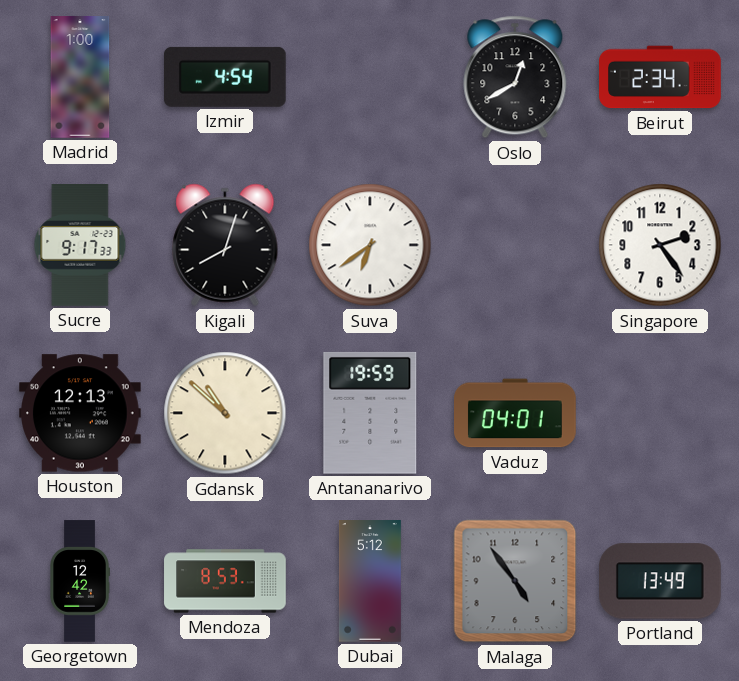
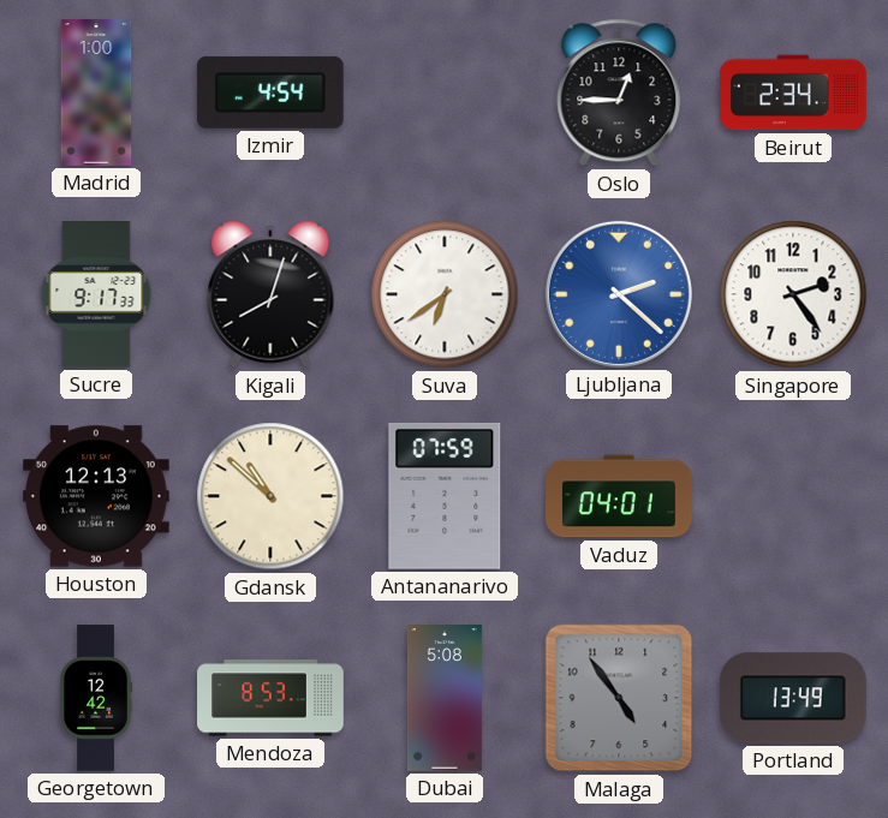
Oslo: 12:40 -> 12:45
Ljubljana: none -> 2:22
Antananarivo: 19:59 -> 07:59
Dubai: 5:12 -> 5:08
